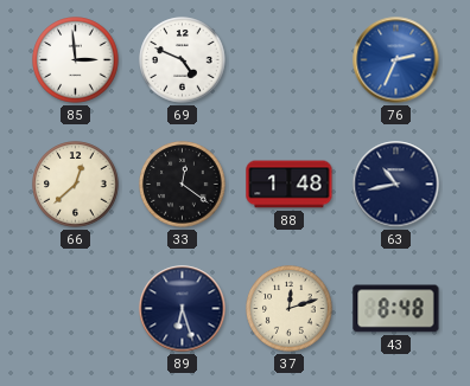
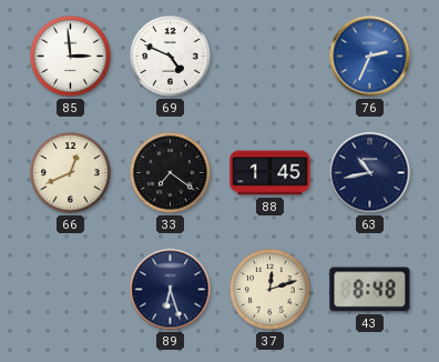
66: 12:38 -> 12:41
33: 12:21 -> 7:21
88: 1:48 -> 1:45
